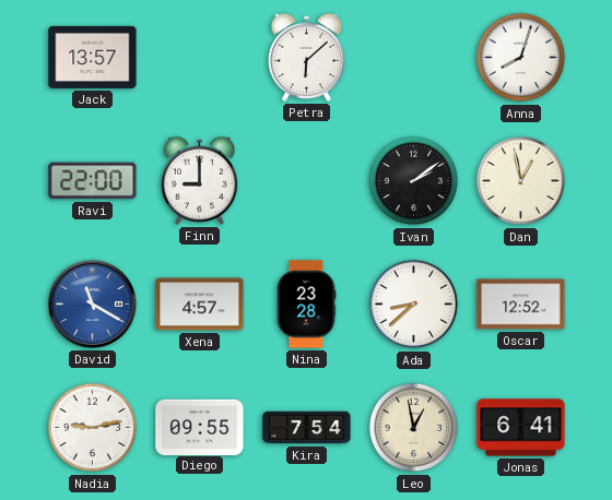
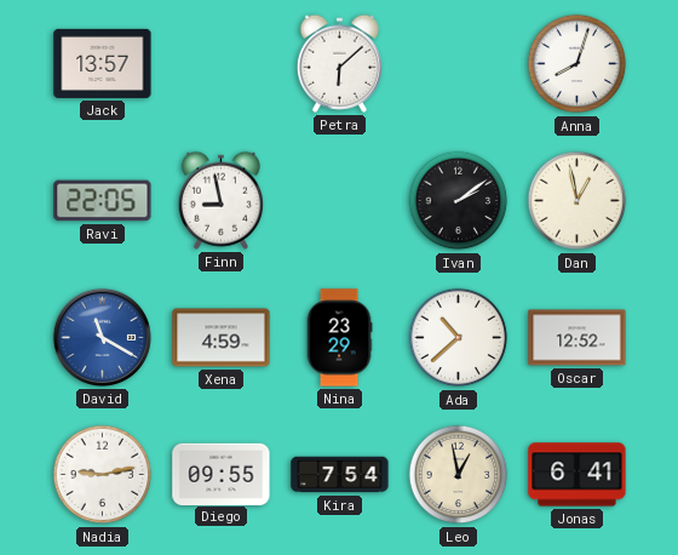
Ravi: 22:00 -> 22:05
Finn: 9:00 -> 8:58
Xena: 4:57 -> 4:59
Nina: 23:28 -> 23:29
Ada: 8:38 -> 10:38
